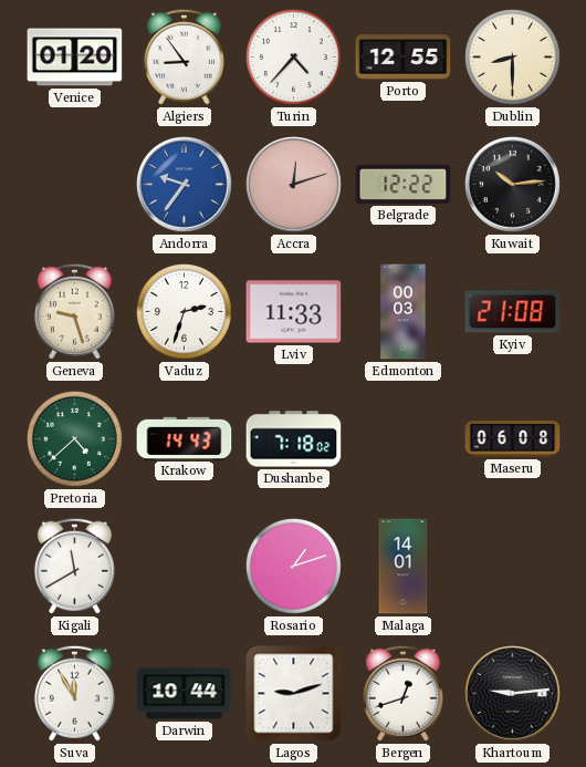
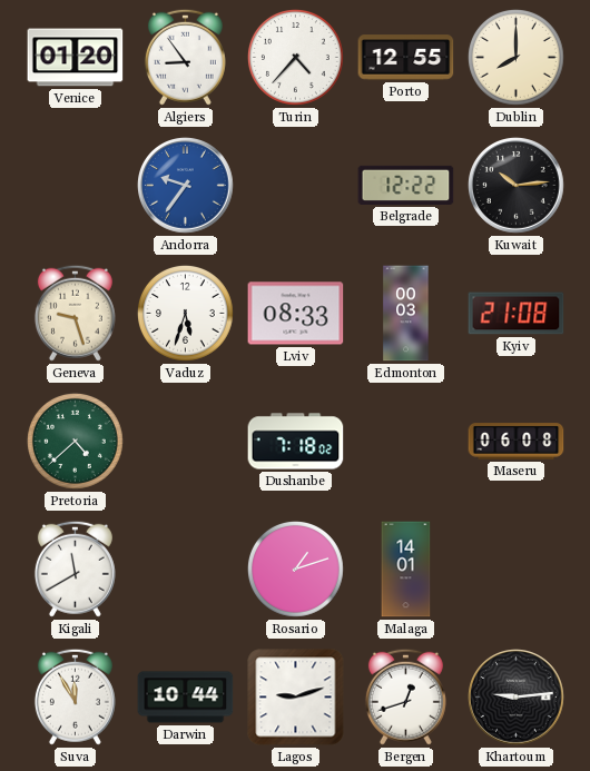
Dublin: 8:30 -> 8:00
Accra: 12:12 -> none
Vaduz: 2:33 -> 5:33
Lviv: 11:33 -> 08:33
Krakow: 14:43 -> none
